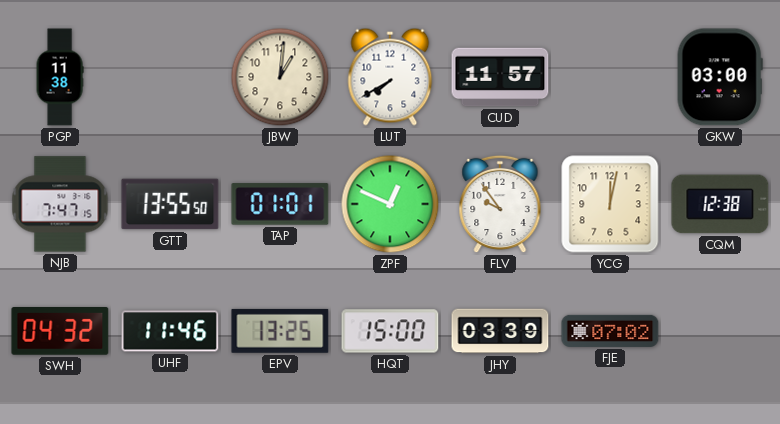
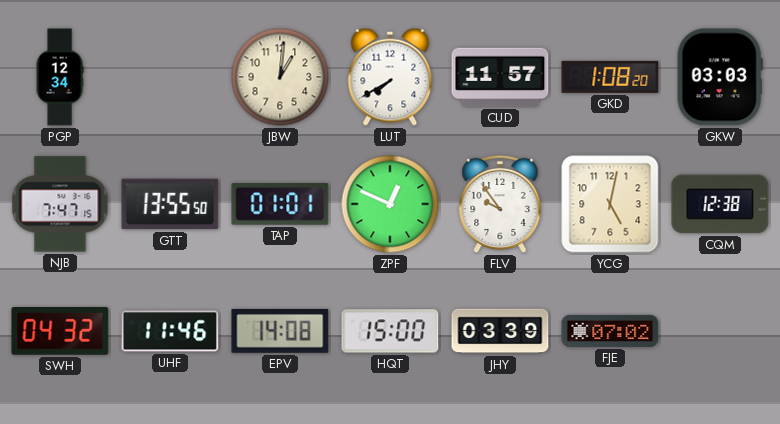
PGP: 11:38 -> 12:34
GKD: none -> 1:08
GKW: 03:00 -> 03:03
YCG: 12:02 -> 5:02
EPV: 13:25 -> 14:08
